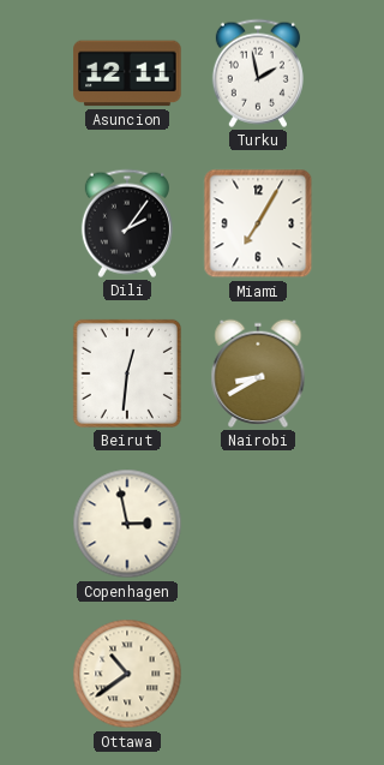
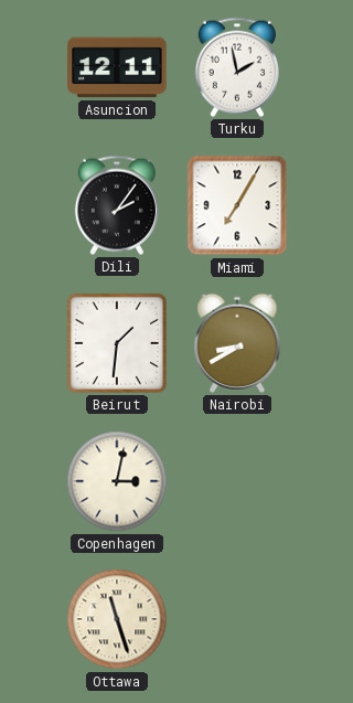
Beirut: 12:31 -> 1:31
Copenhagen: 2:58 -> 3:02
Ottawa: 10:39 -> 11:27
